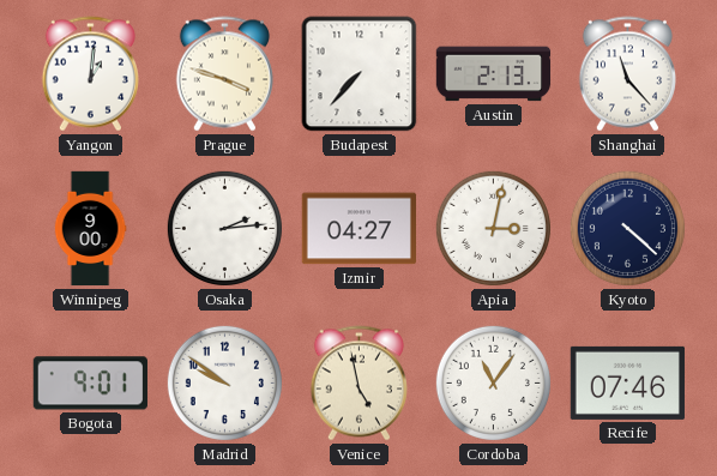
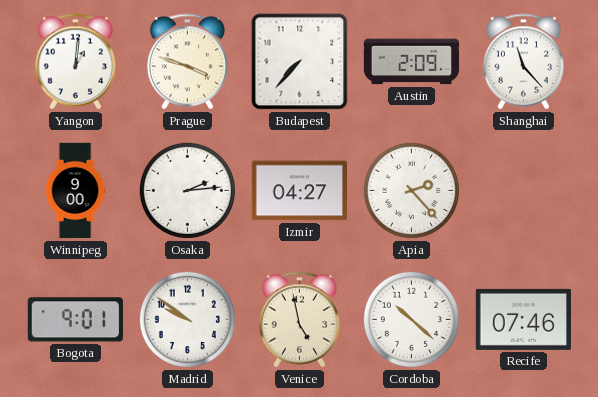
Austin: 2:13 -> 2:09
Apia: 3:02 -> 2:23
Kyoto: 4:22 -> none
Cordoba: 11:06 -> 10:22
